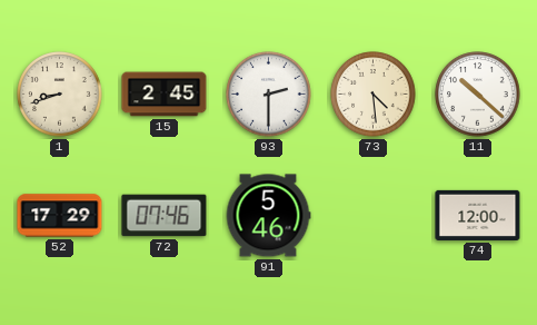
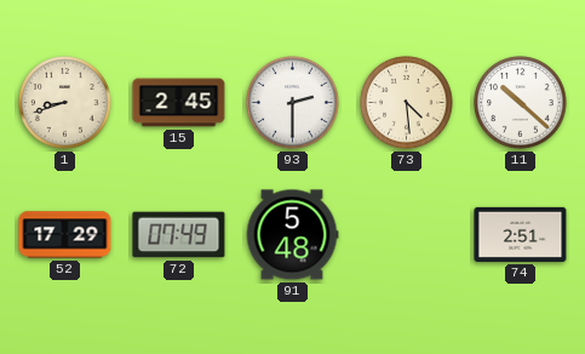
72: 07:46 -> 07:49
91: 5:46 -> 5:48
74: 12:00 -> 2:51
